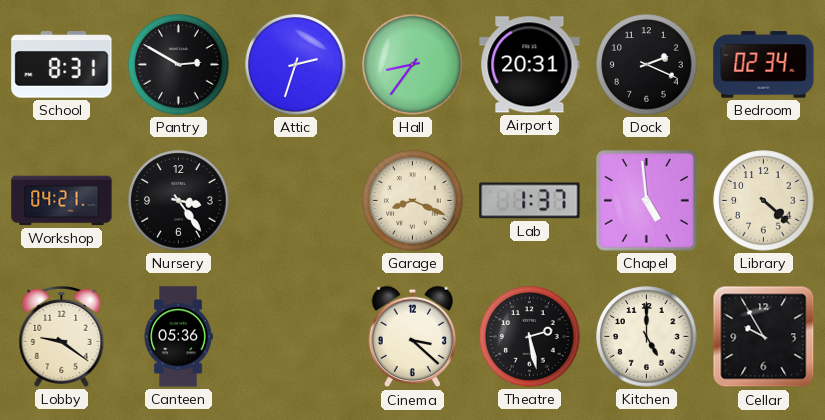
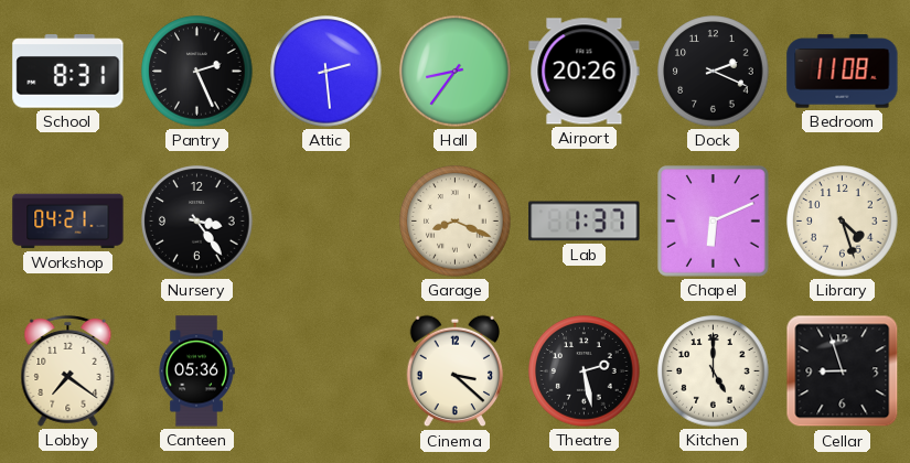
Pantry: 2:50 -> 2:26
Attic: 2:33 -> 2:29
Airport: 20:31 -> 20:26
Bedroom: 02:34 -> 11:08
Chapel: 4:59 -> 6:11
Library: 4:22 -> 4:27
Lobby: 9:21 -> 7:21
Cellar: 9:55 -> 8:57
